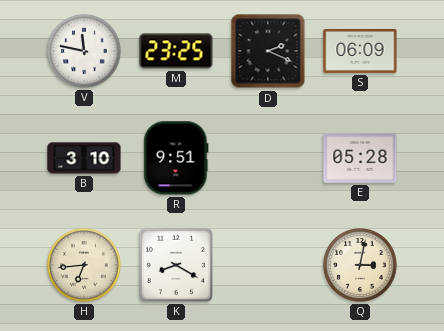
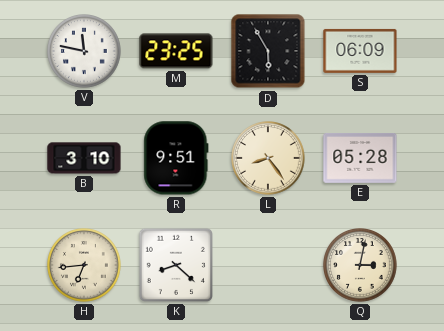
D: 2:19 -> 5:55
L: none -> 8:24
K: 8:20 -> 8:22
